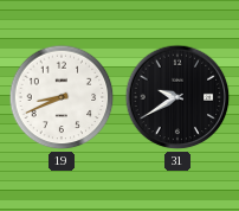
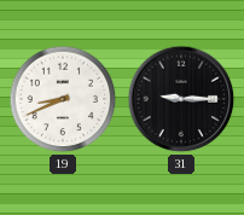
31: 9:40 -> 9:15
